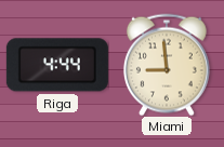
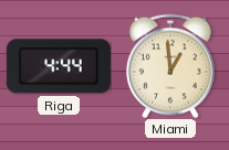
Miami: 8:59 -> 12:59
